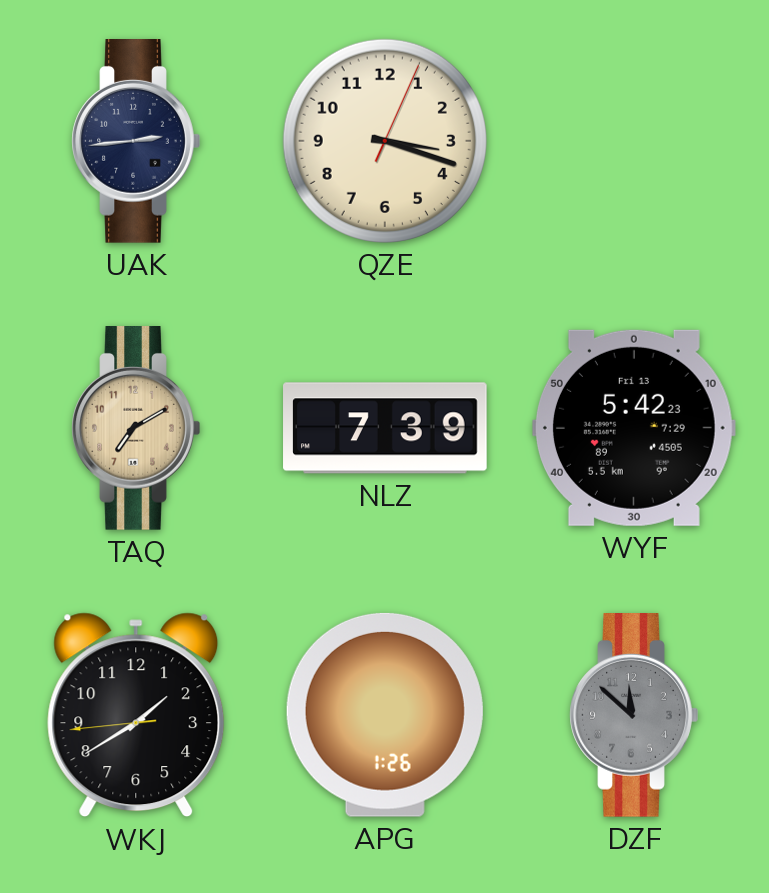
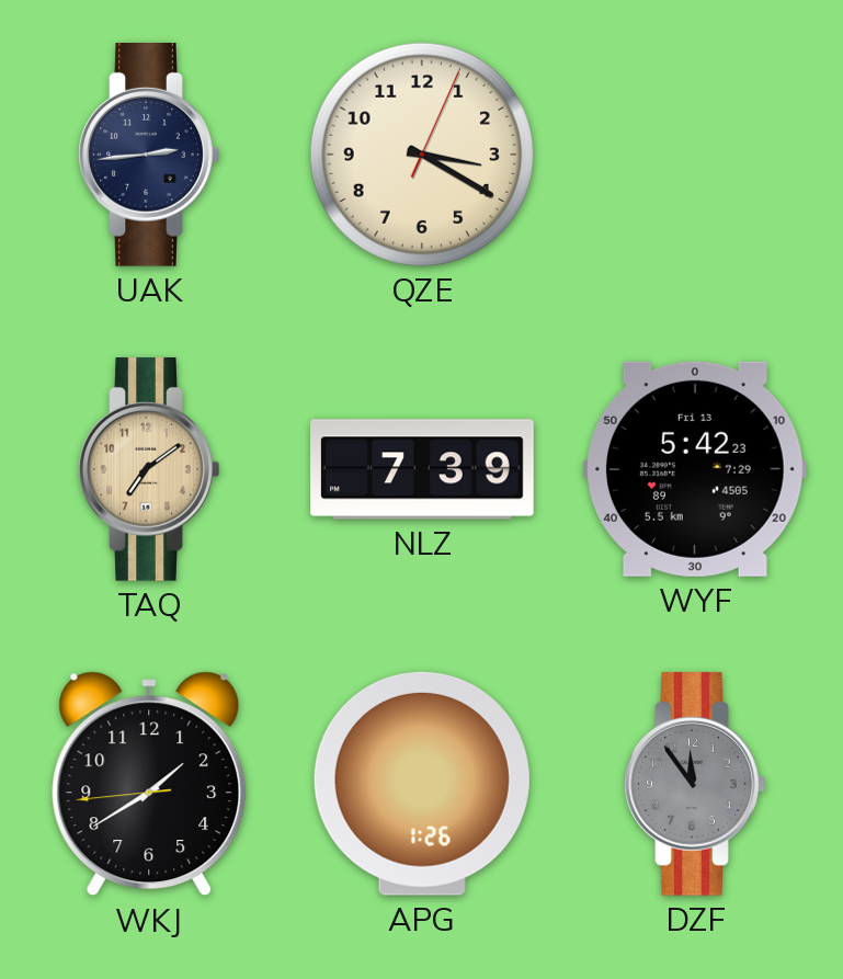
QZE: 3:18 -> 3:20
TAQ: 7:10 -> 7:09
DZF: 11:52 -> 11:54
